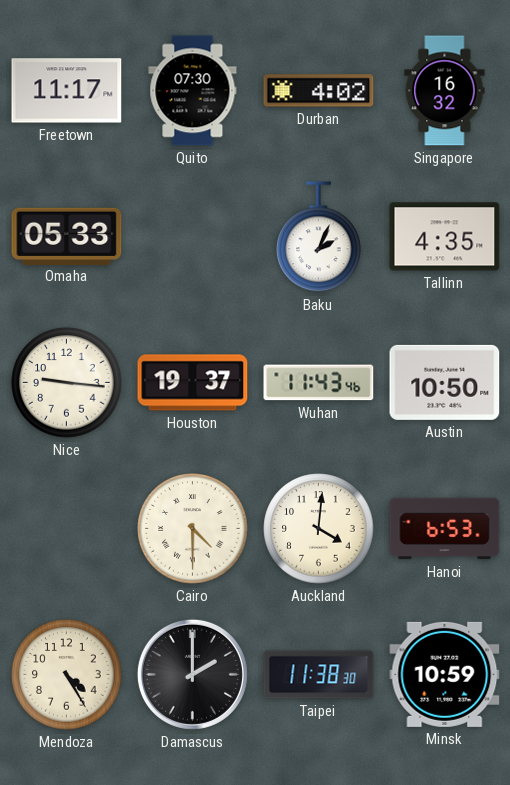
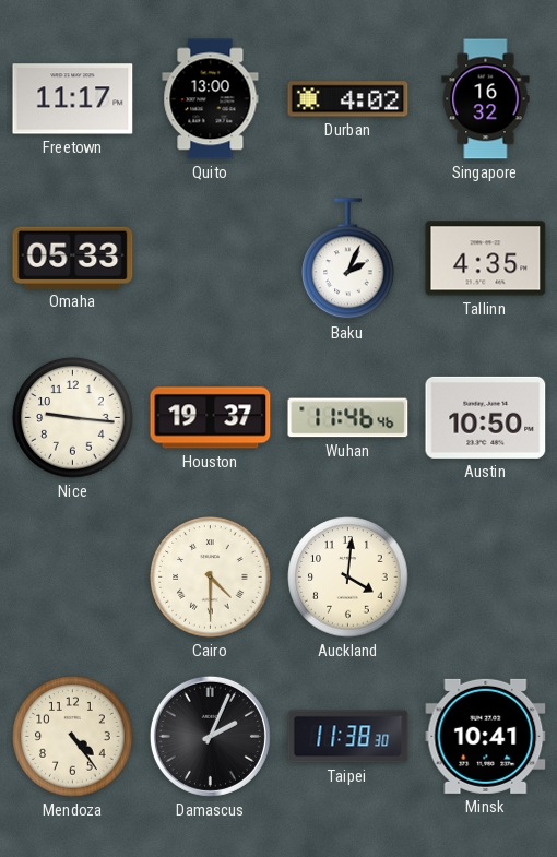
Quito: 07:30 -> 13:00
Wuhan: 11:43 -> 11:46
Hanoi: 6:53 -> none
Mendoza: 4:25 -> 4:24
Damascus: 2:00 -> 2:04
Minsk: 10:59 -> 10:41
